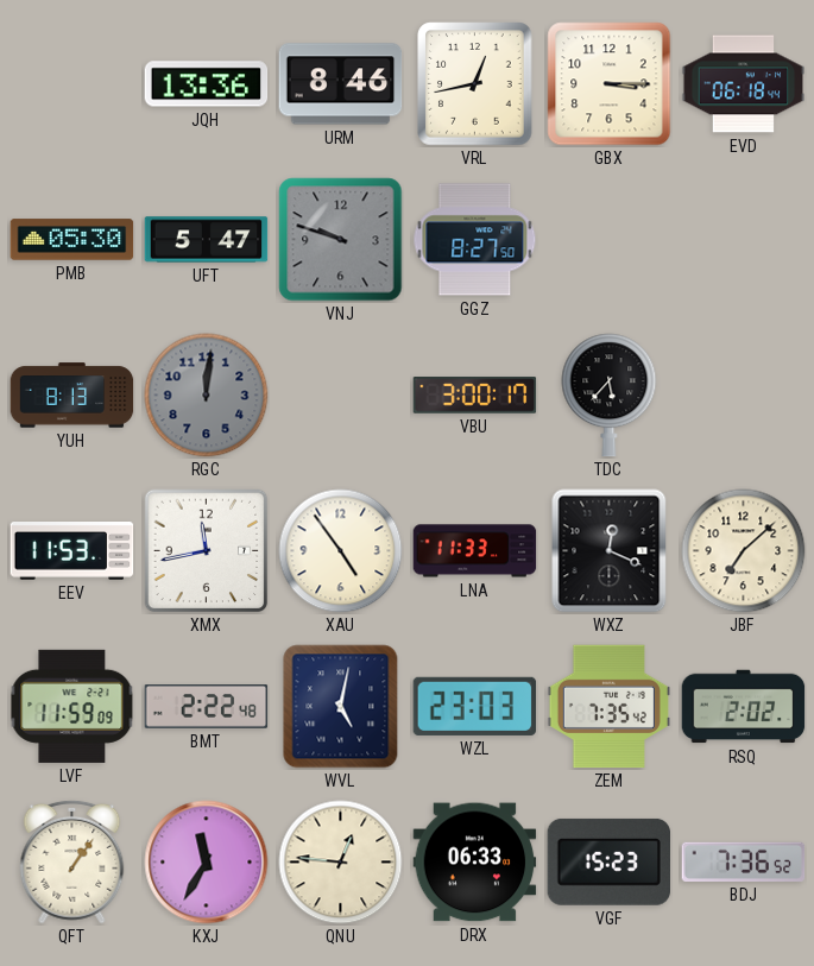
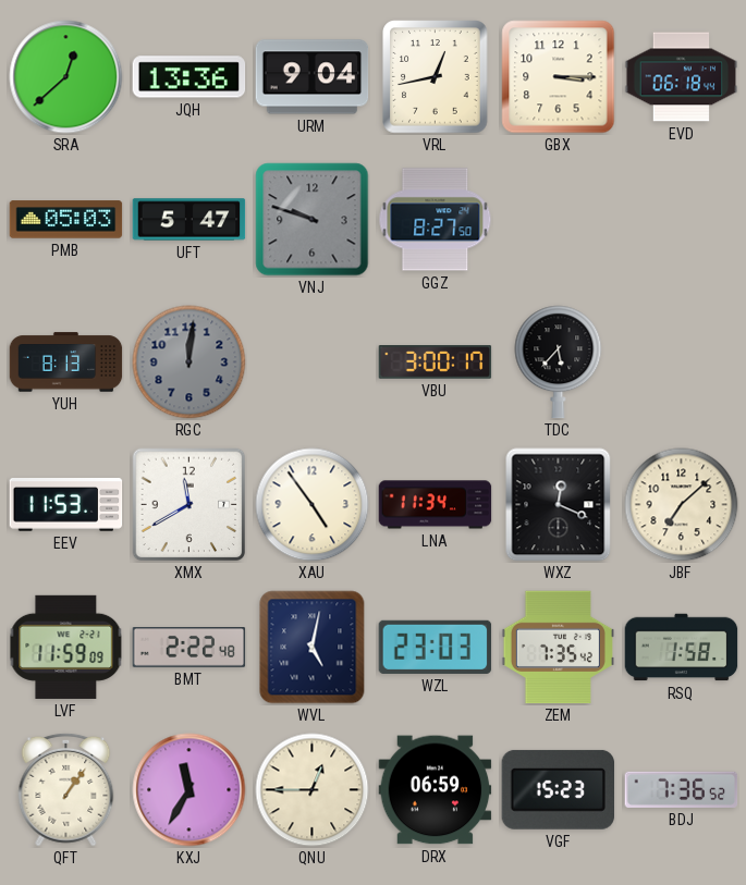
SRA: none -> 12:38
URM: 8:46 -> 9:04
PMB: 05:30 -> 05:03
XMX: 11:43 -> 11:40
LNA: 11:33 -> 11:34
RSQ: 2:02 -> 1:58
QNU: 12:46 -> 12:45
DRX: 06:33 -> 06:59
